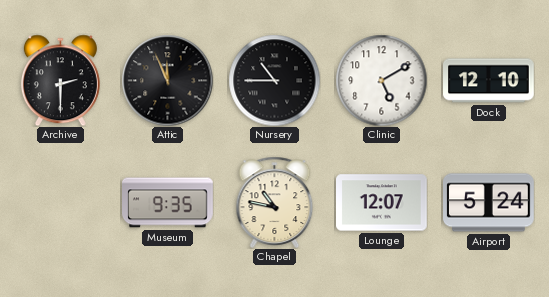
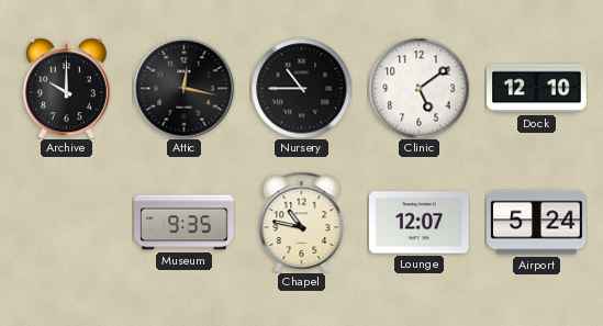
Archive: 2:30 -> 10:00
Attic: 11:56 -> 12:17
Clinic: 5:10 -> 5:09
